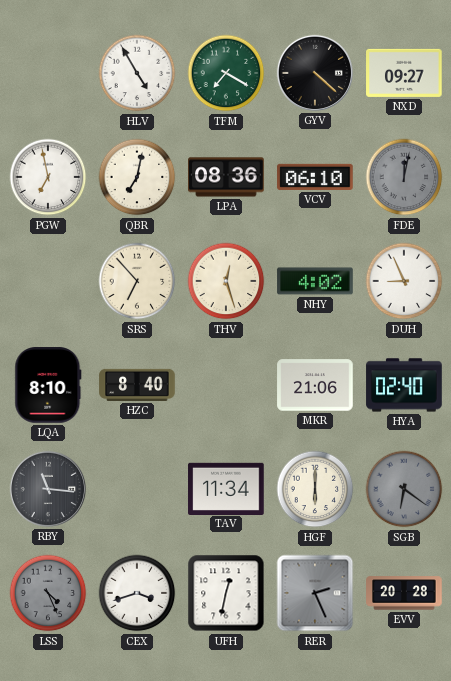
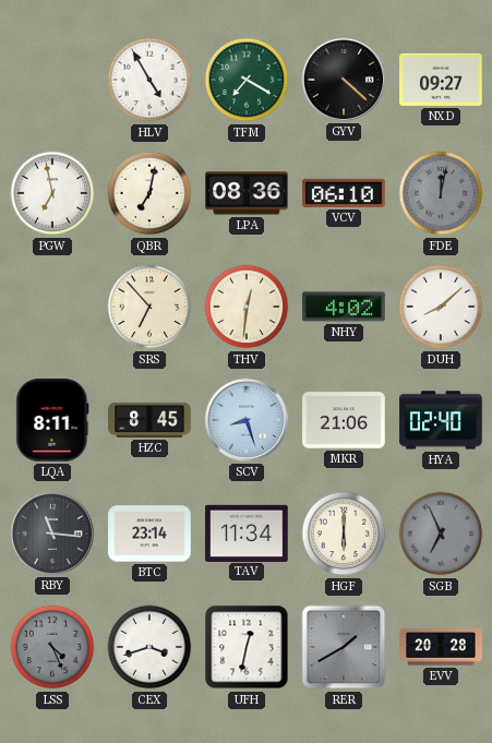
THV: 12:27 -> 12:31
DUH: 8:56 -> 8:08
LQA: 8:10 -> 8:11
HZC: 8:40 -> 8:45
SCV: none -> 8:27
BTC: none -> 23:14
SGB: 6:21 -> 6:56
RER: 2:26 -> 1:40
